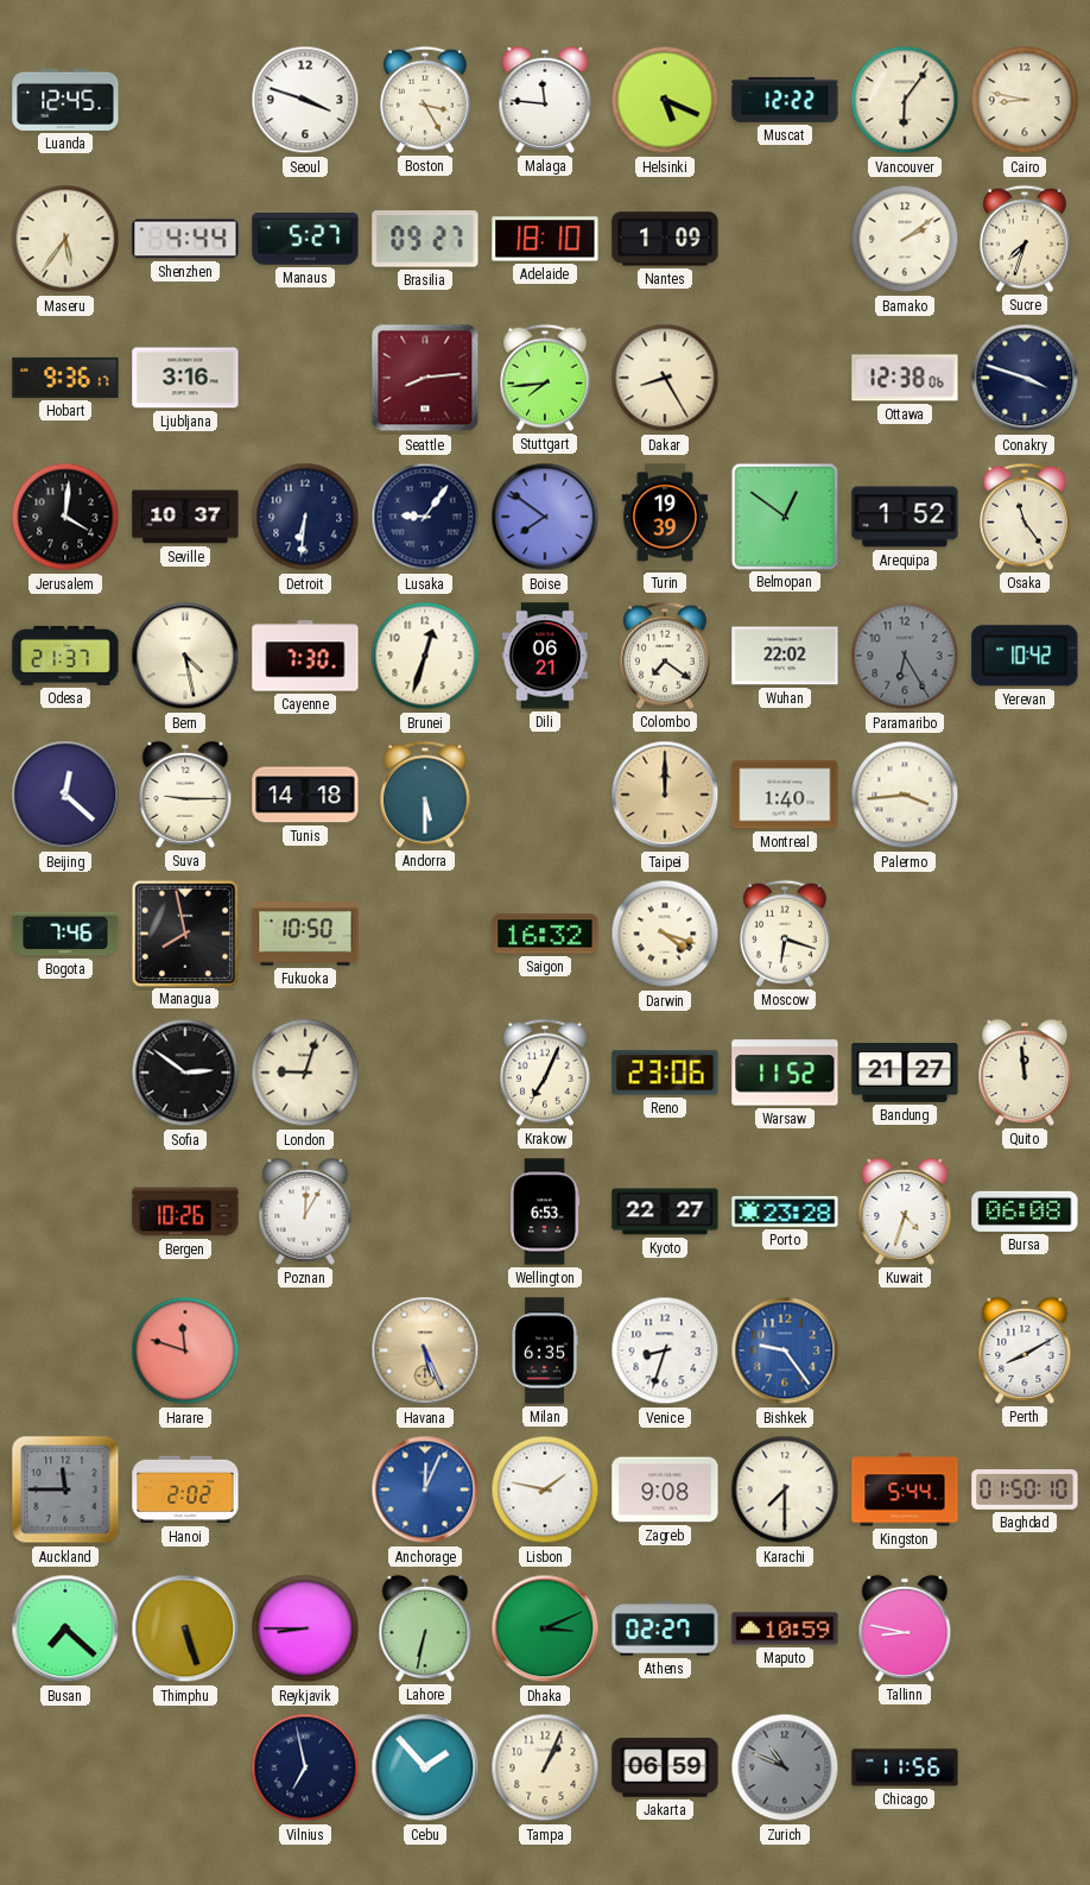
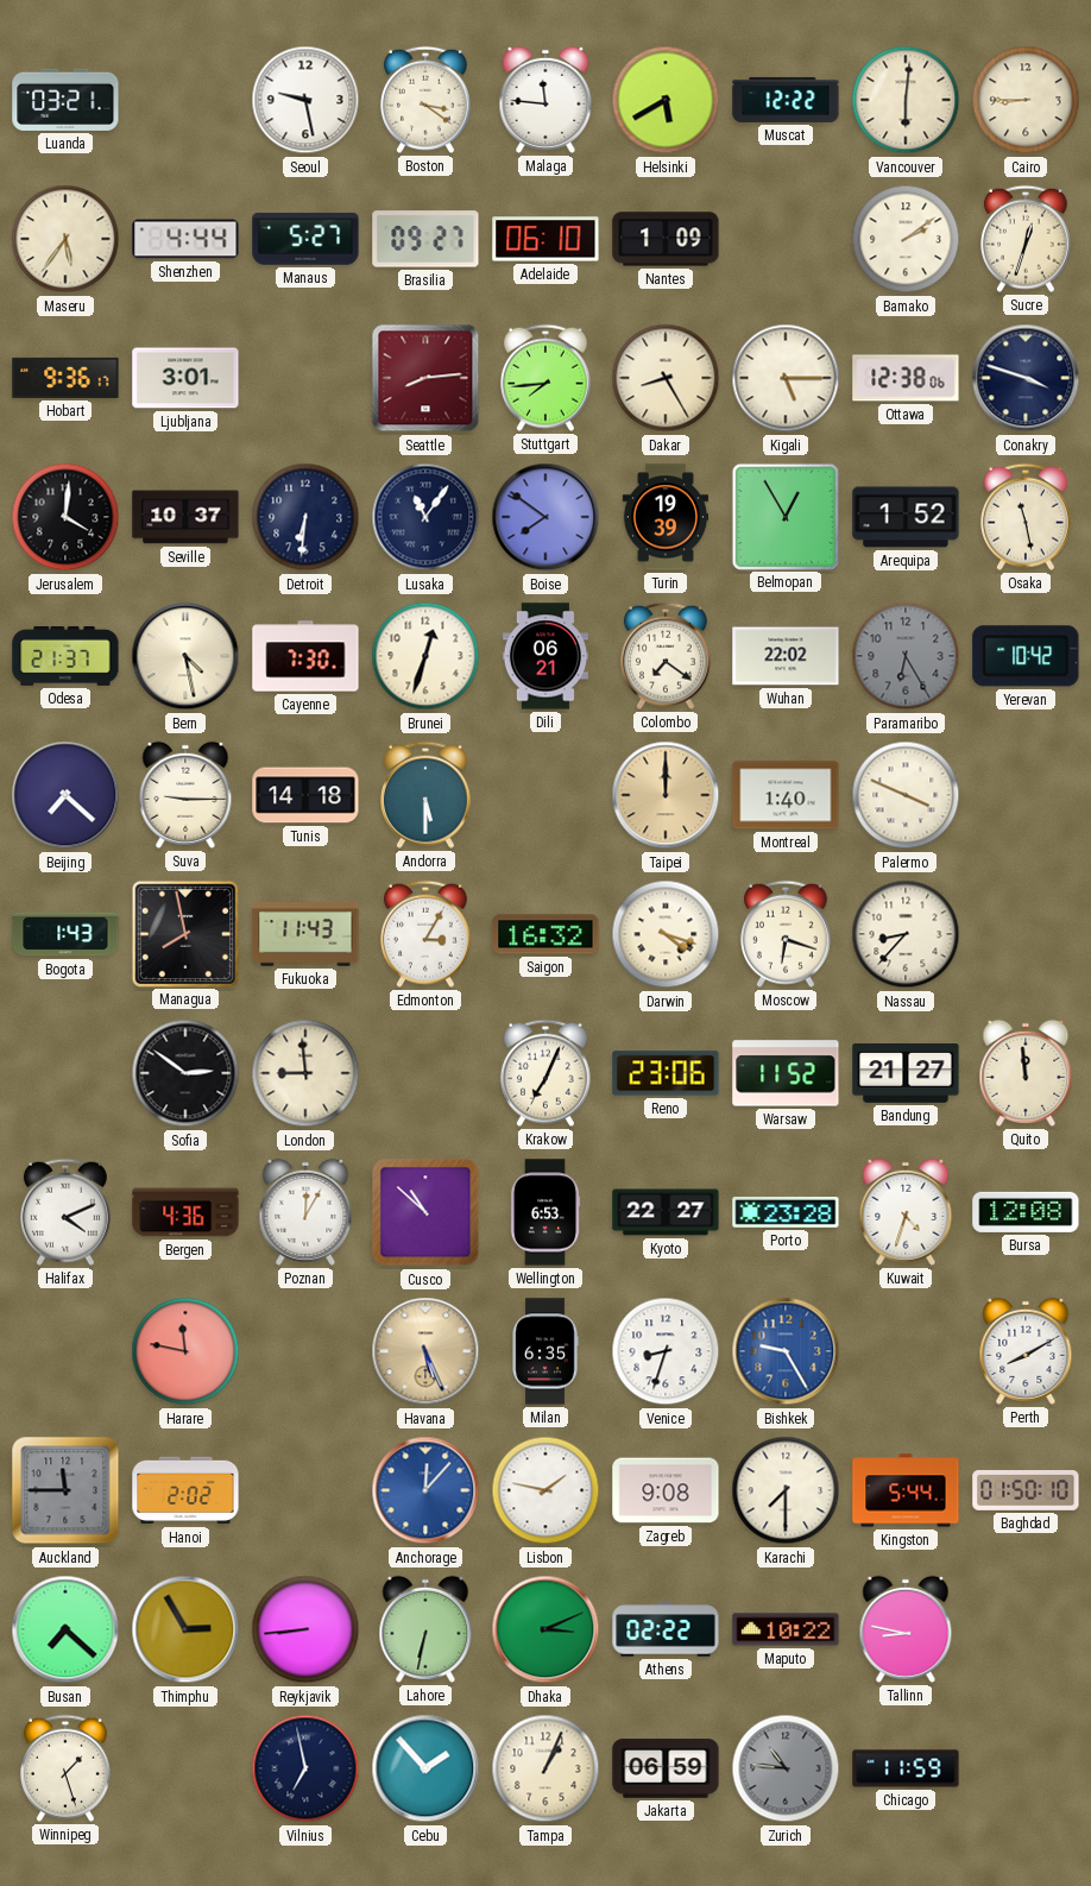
Luanda: 12:45 -> 03:21
Seoul: 3:48 -> 9:28
Boston: 3:25 -> 3:21
Helsinki: 5:19 -> 5:40
Vancouver: 6:06 -> 6:01
Cairo: 8:47 -> 8:45
Adelaide: 18:10 -> 06:10
Sucre: 7:33 -> 12:33
Ljubljana: 3:16 -> 3:01
Kigali: none -> 5:15
Lusaka: 9:06 -> 11:06
Belmopan: 12:51 -> 12:55
Osaka: 11:24 -> 11:28
Beijing: 12:22 -> 7:22
Palermo: 3:44 -> 3:49
Bogota: 7:46 -> 1:43
Fukuoka: 10:50 -> 11:43
Edmonton: none -> 3:05
Nassau: none -> 8:37
London: 9:03 -> 8:59
Halifax: none -> 4:11
Bergen: 10:26 -> 4:36
Cusco: none -> 10:52
Bursa: 06:08 -> 12:08
Harare: 11:48 -> 11:47
Bishkek: 9:24 -> 9:25
Anchorage: 12:04 -> 12:07
Thimphu: 5:27 -> 2:55
Reykjavik: 8:45 -> 8:44
Athens: 02:27 -> 02:22
Maputo: 10:59 -> 10:22
Winnipeg: none -> 1:27
Zurich: 10:49 -> 10:46
Chicago: 11:56 -> 11:59
